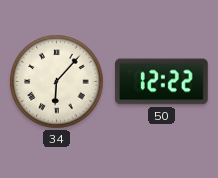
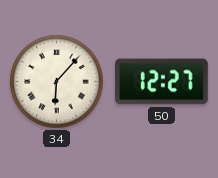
50: 12:22 -> 12:27
